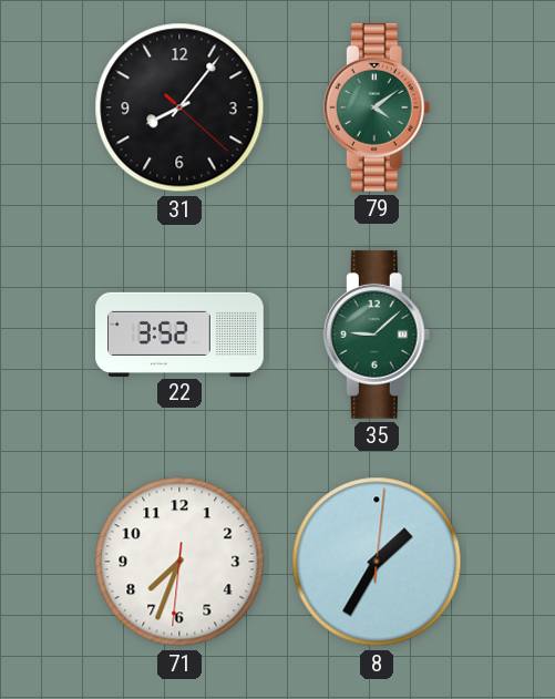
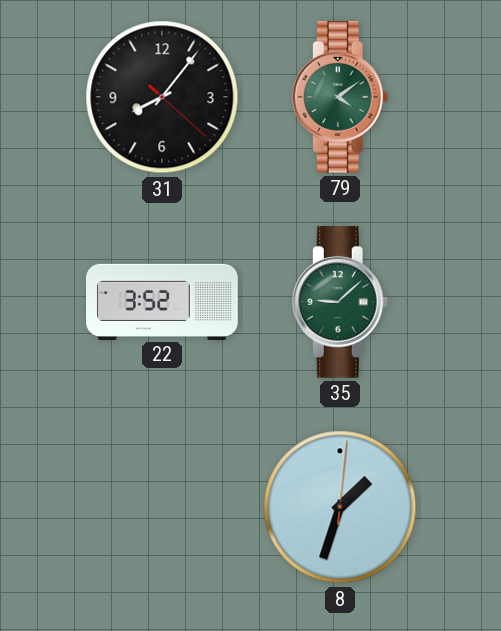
71: 7:33 -> none
8: 1:35 -> 1:33
